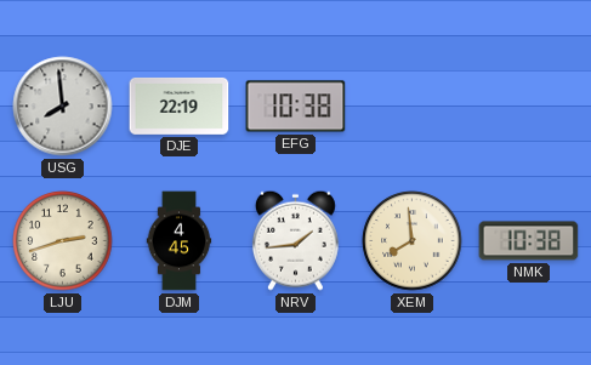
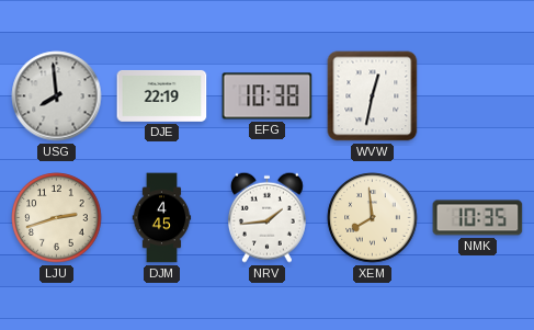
WVW: none -> 12:32
NMK: 10:38 -> 10:35
